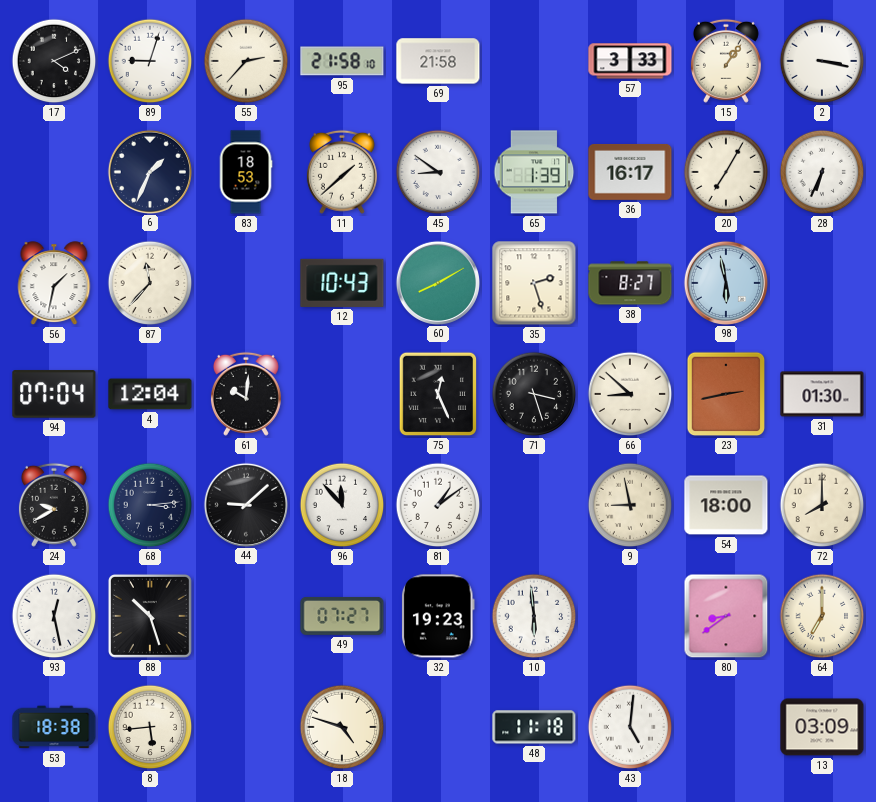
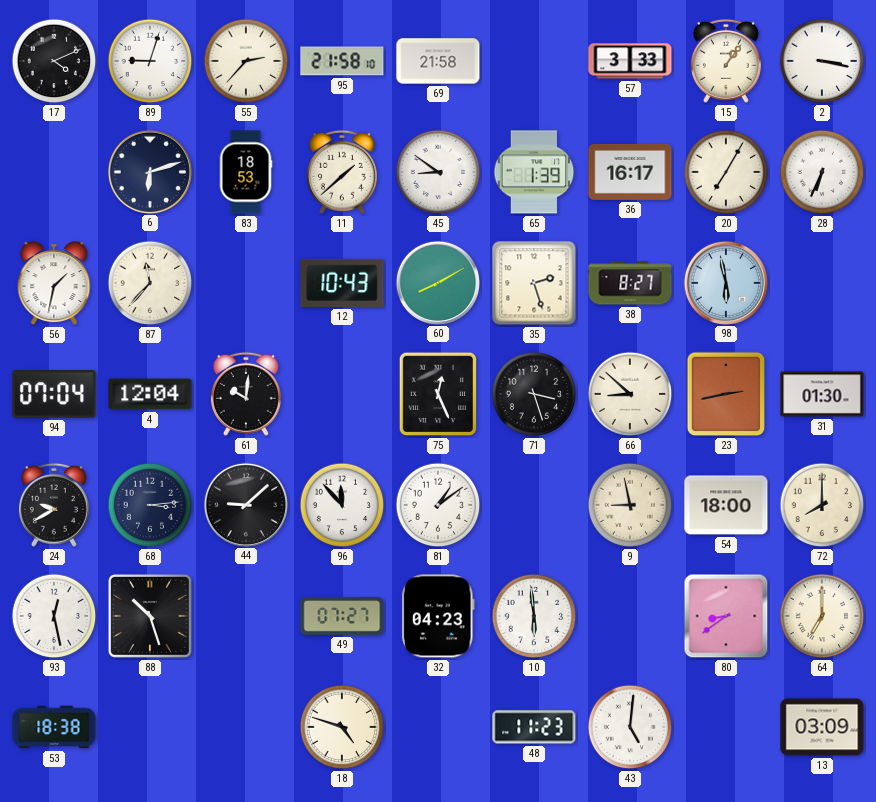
6: 1:34 -> 6:12
32: 19:23 -> 04:23
8: 5:44 -> none
48: 11:18 -> 11:23
